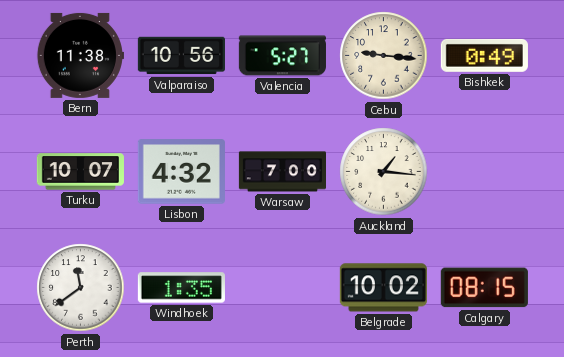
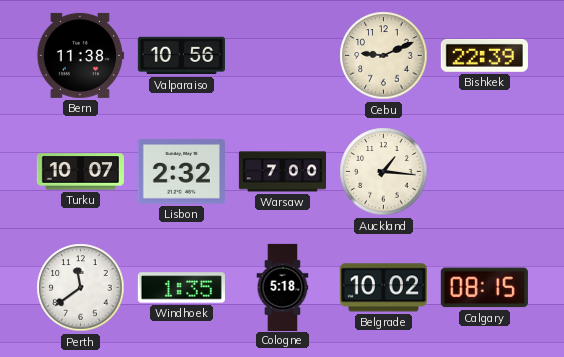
Valencia: 5:27 -> none
Cebu: 9:16 -> 9:11
Bishkek: 0:49 -> 22:39
Lisbon: 4:32 -> 2:32
Cologne: none -> 5:18
